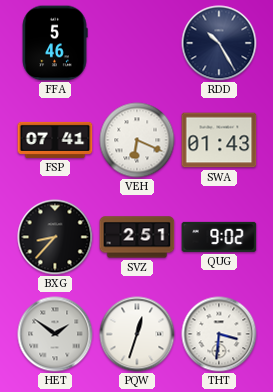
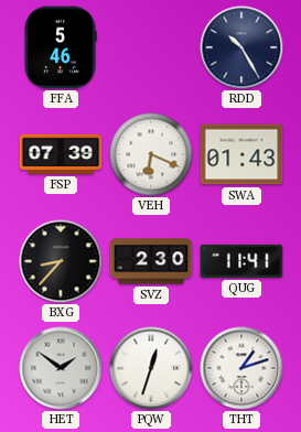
FSP: 07:41 -> 07:39
SVZ: 2:51 -> 2:30
QUG: 9:02 -> 11:41
THT: 3:31 -> 1:12
